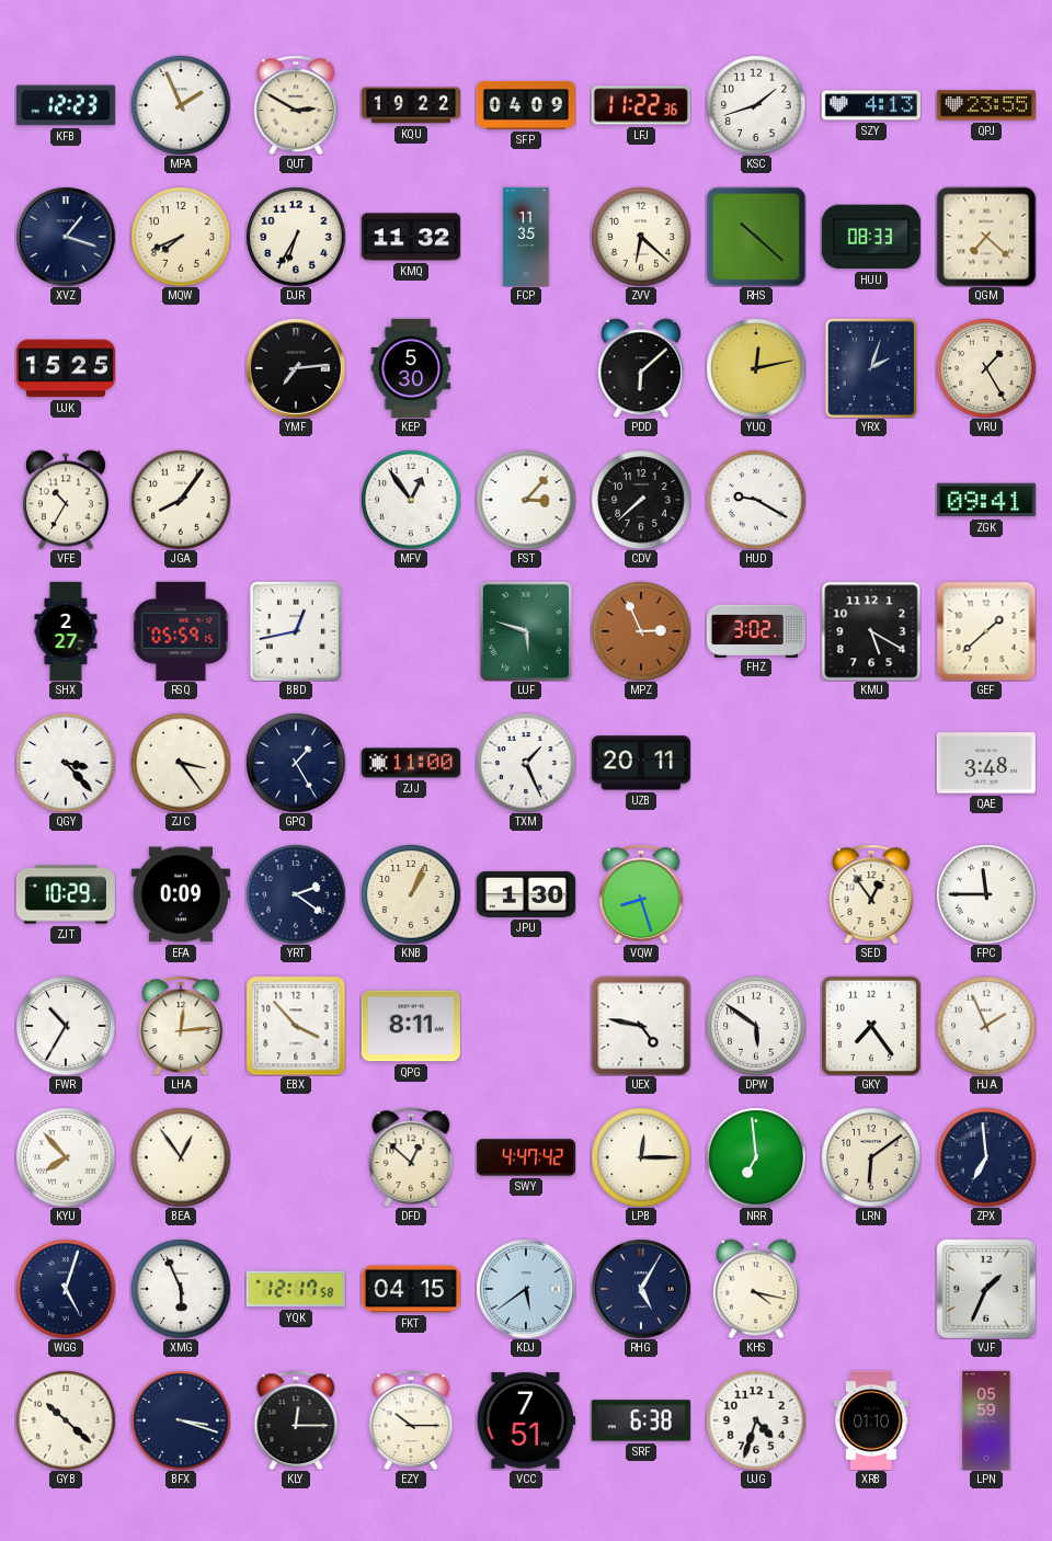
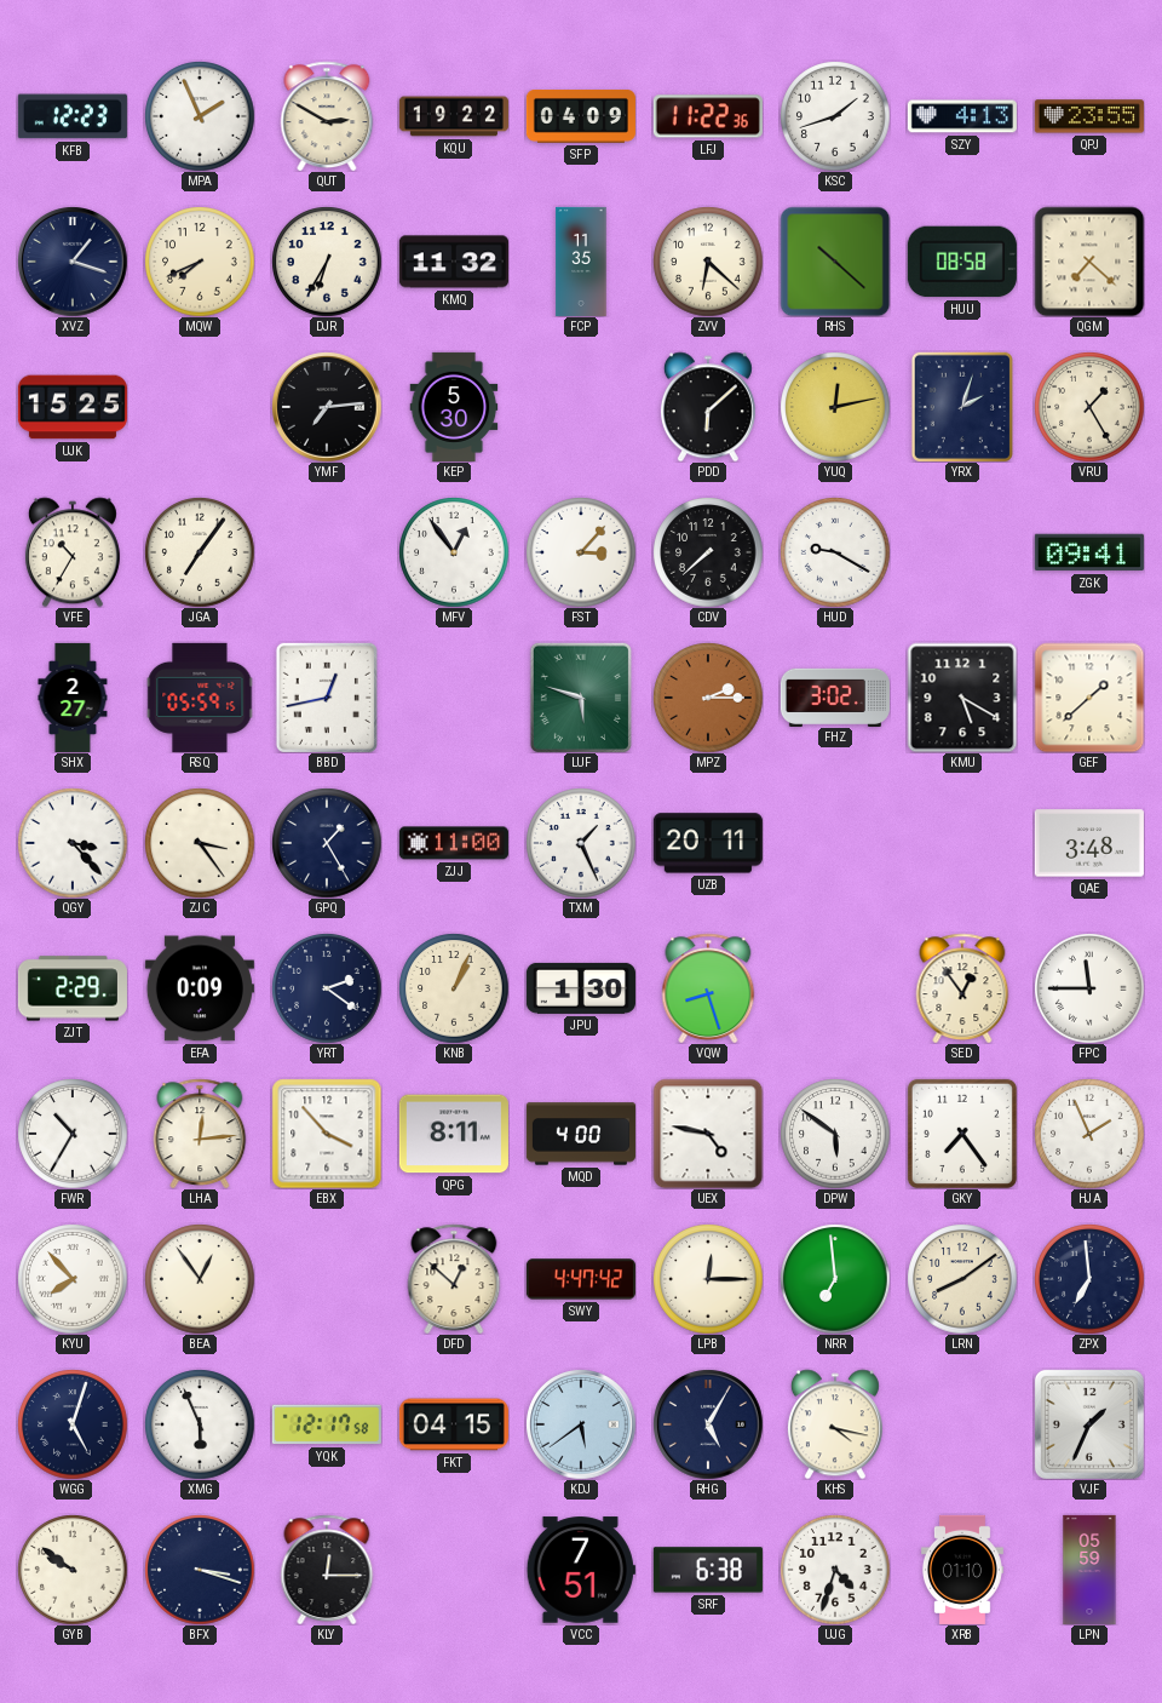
HUU: 08:33 -> 08:58
JGA: 8:06 -> 7:06
MPZ: 2:56 -> 2:15
ZJT: 10:29 -> 2:29
MQD: none -> 4:00
LRN: 6:09 -> 8:09
GYB: 10:22 -> 9:51
EZY: 10:15 -> none
